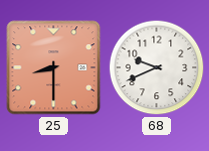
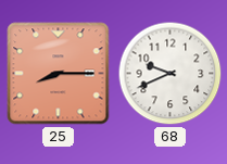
25: 8:30 -> 8:15
